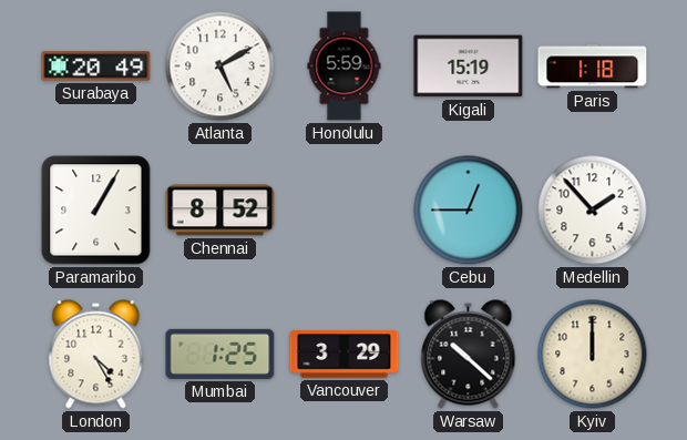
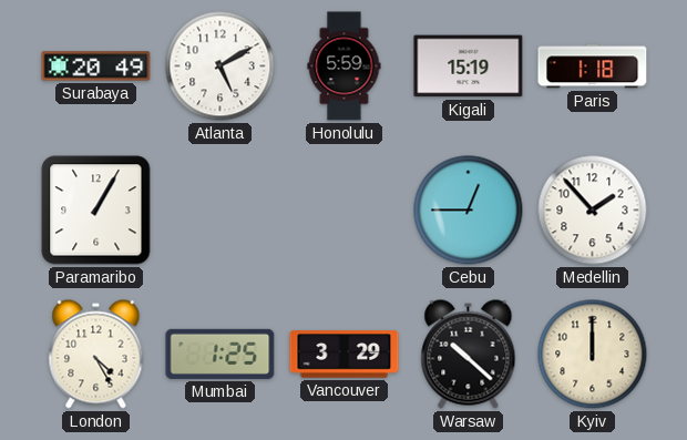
Chennai: 8:52 -> none
